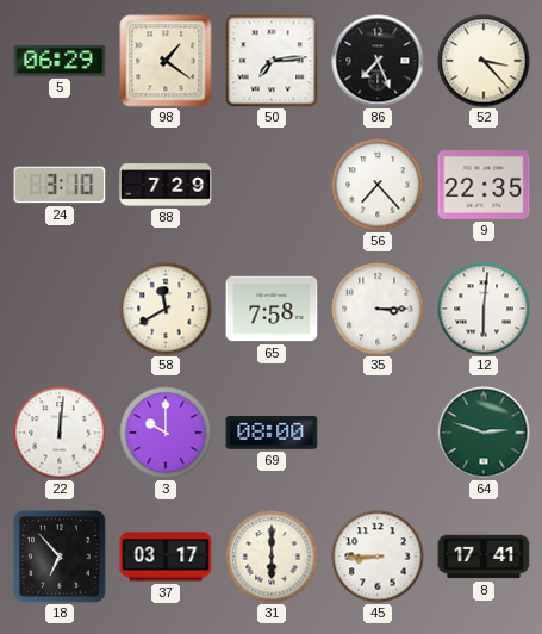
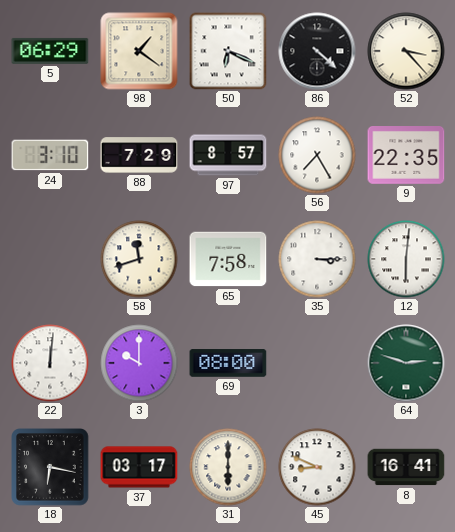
50: 7:14 -> 6:19
86: 7:26 -> 4:22
97: none -> 8:57
56: 7:23 -> 7:25
58: 11:40 -> 11:42
18: 6:53 -> 6:17
45: 8:45 -> 8:49
8: 17:41 -> 16:41
